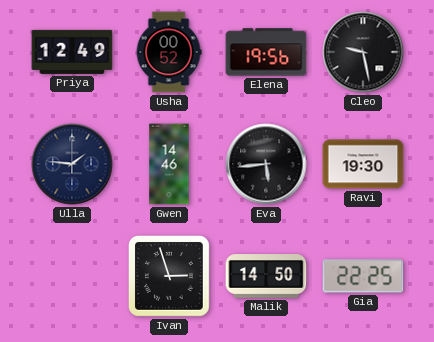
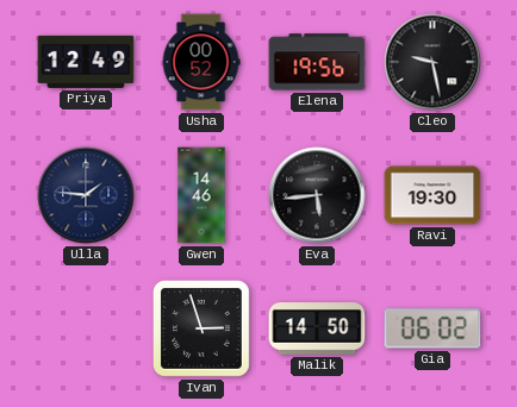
Gia: 22:25 -> 06:02
